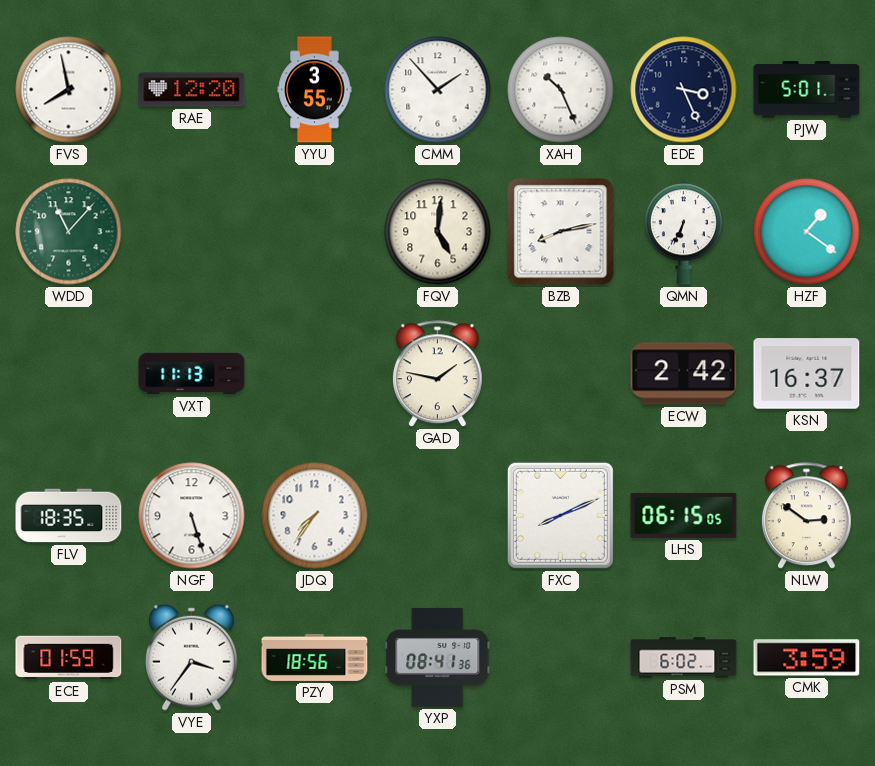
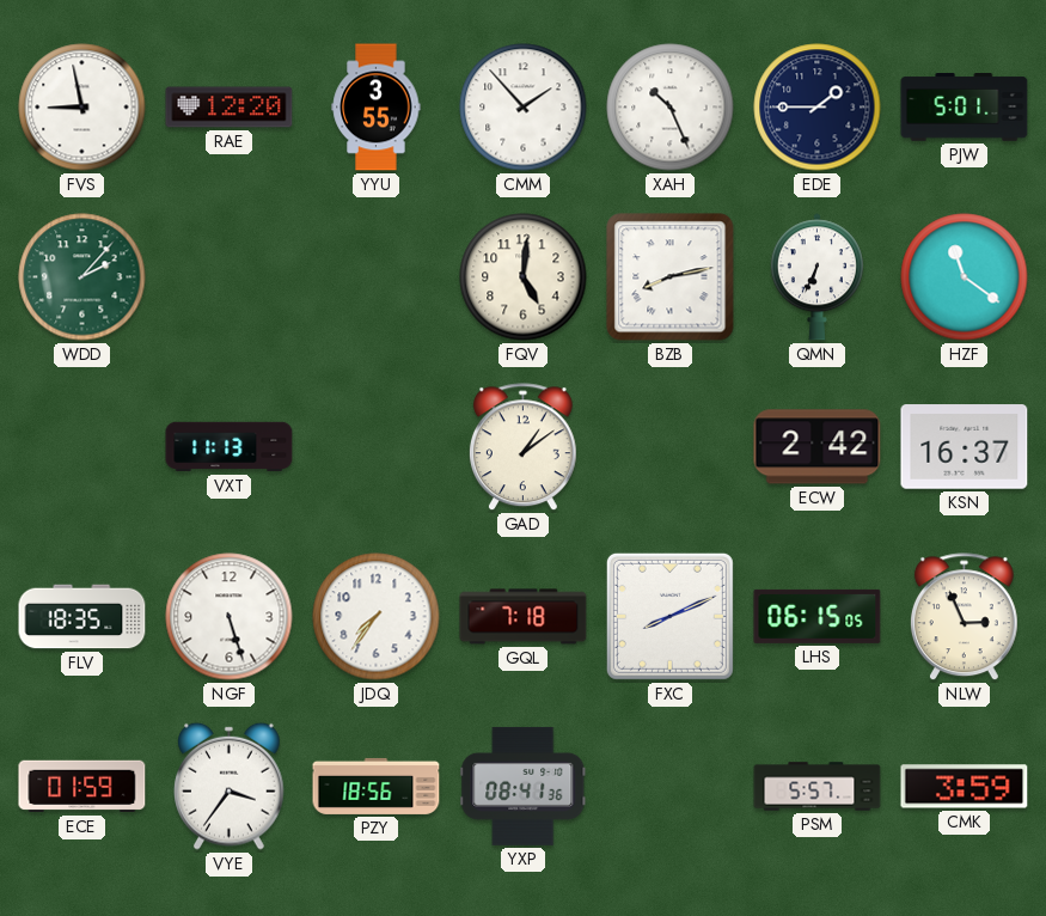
FVS: 7:58 -> 8:58
EDE: 3:26 -> 1:45
WDD: 11:07 -> 2:07
HZF: 1:21 -> 11:21
GAD: 1:47 -> 1:09
GQL: none -> 7:18
NLW: 2:51 -> 2:56
PSM: 6:02 -> 5:57
